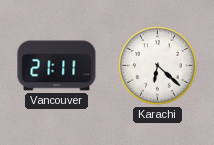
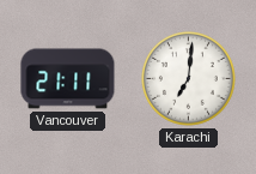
Karachi: 6:22 -> 7:01
